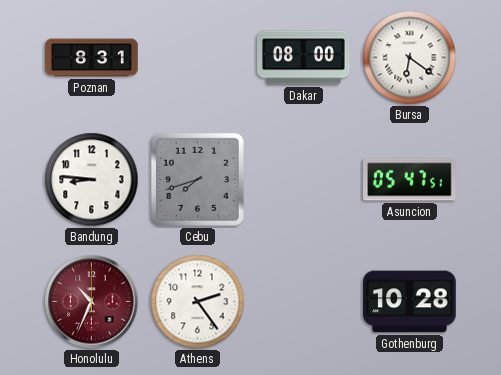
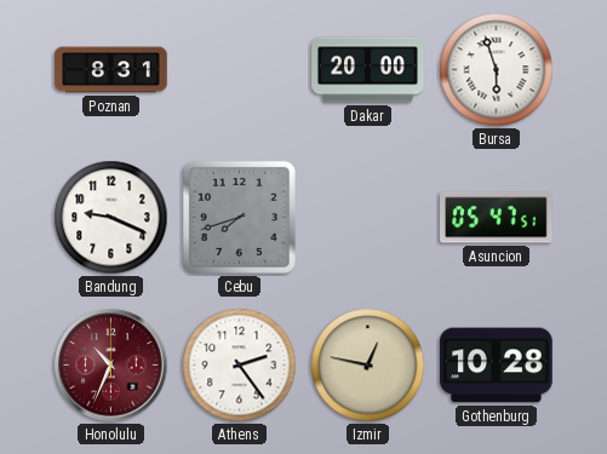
Dakar: 08:00 -> 20:00
Bursa: 6:21 -> 5:57
Bandung: 8:46 -> 9:19
Izmir: none -> 12:47
